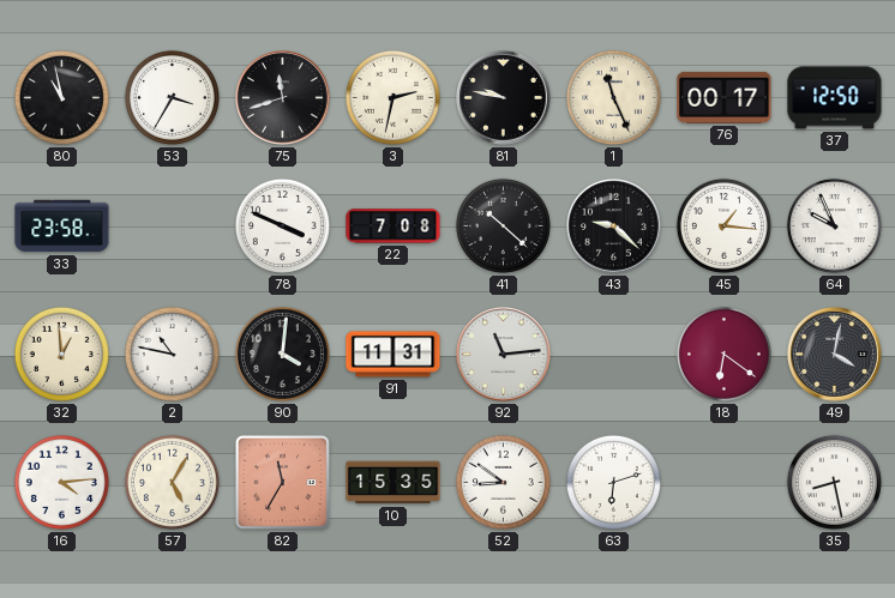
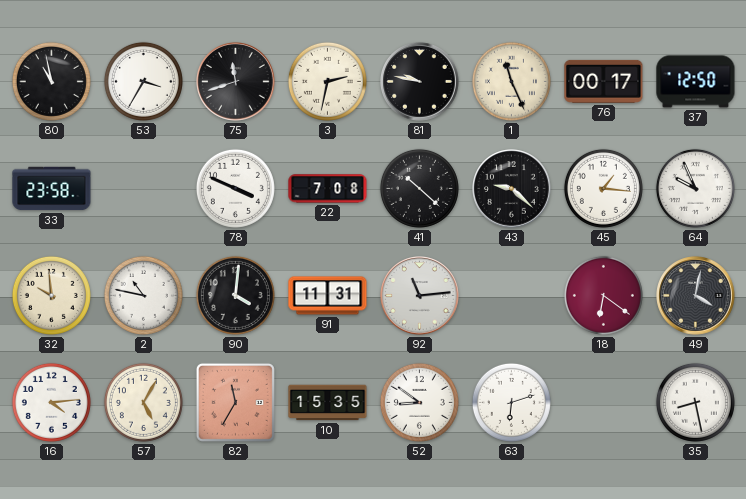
32: 12:59 -> 9:59
